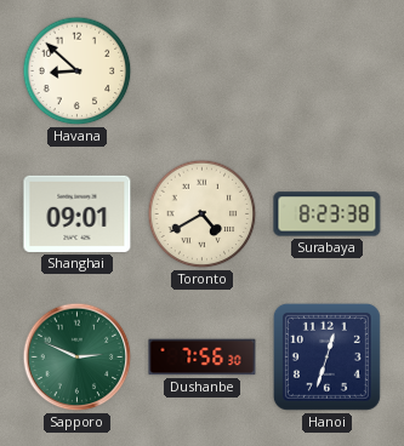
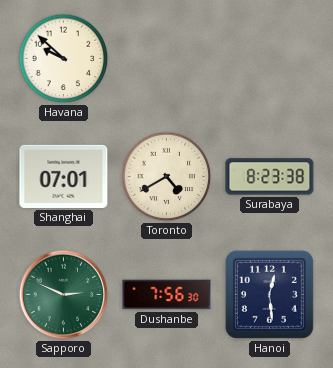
Havana: 8:52 -> 9:52
Shanghai: 09:01 -> 07:01
Hanoi: 12:33 -> 12:29
